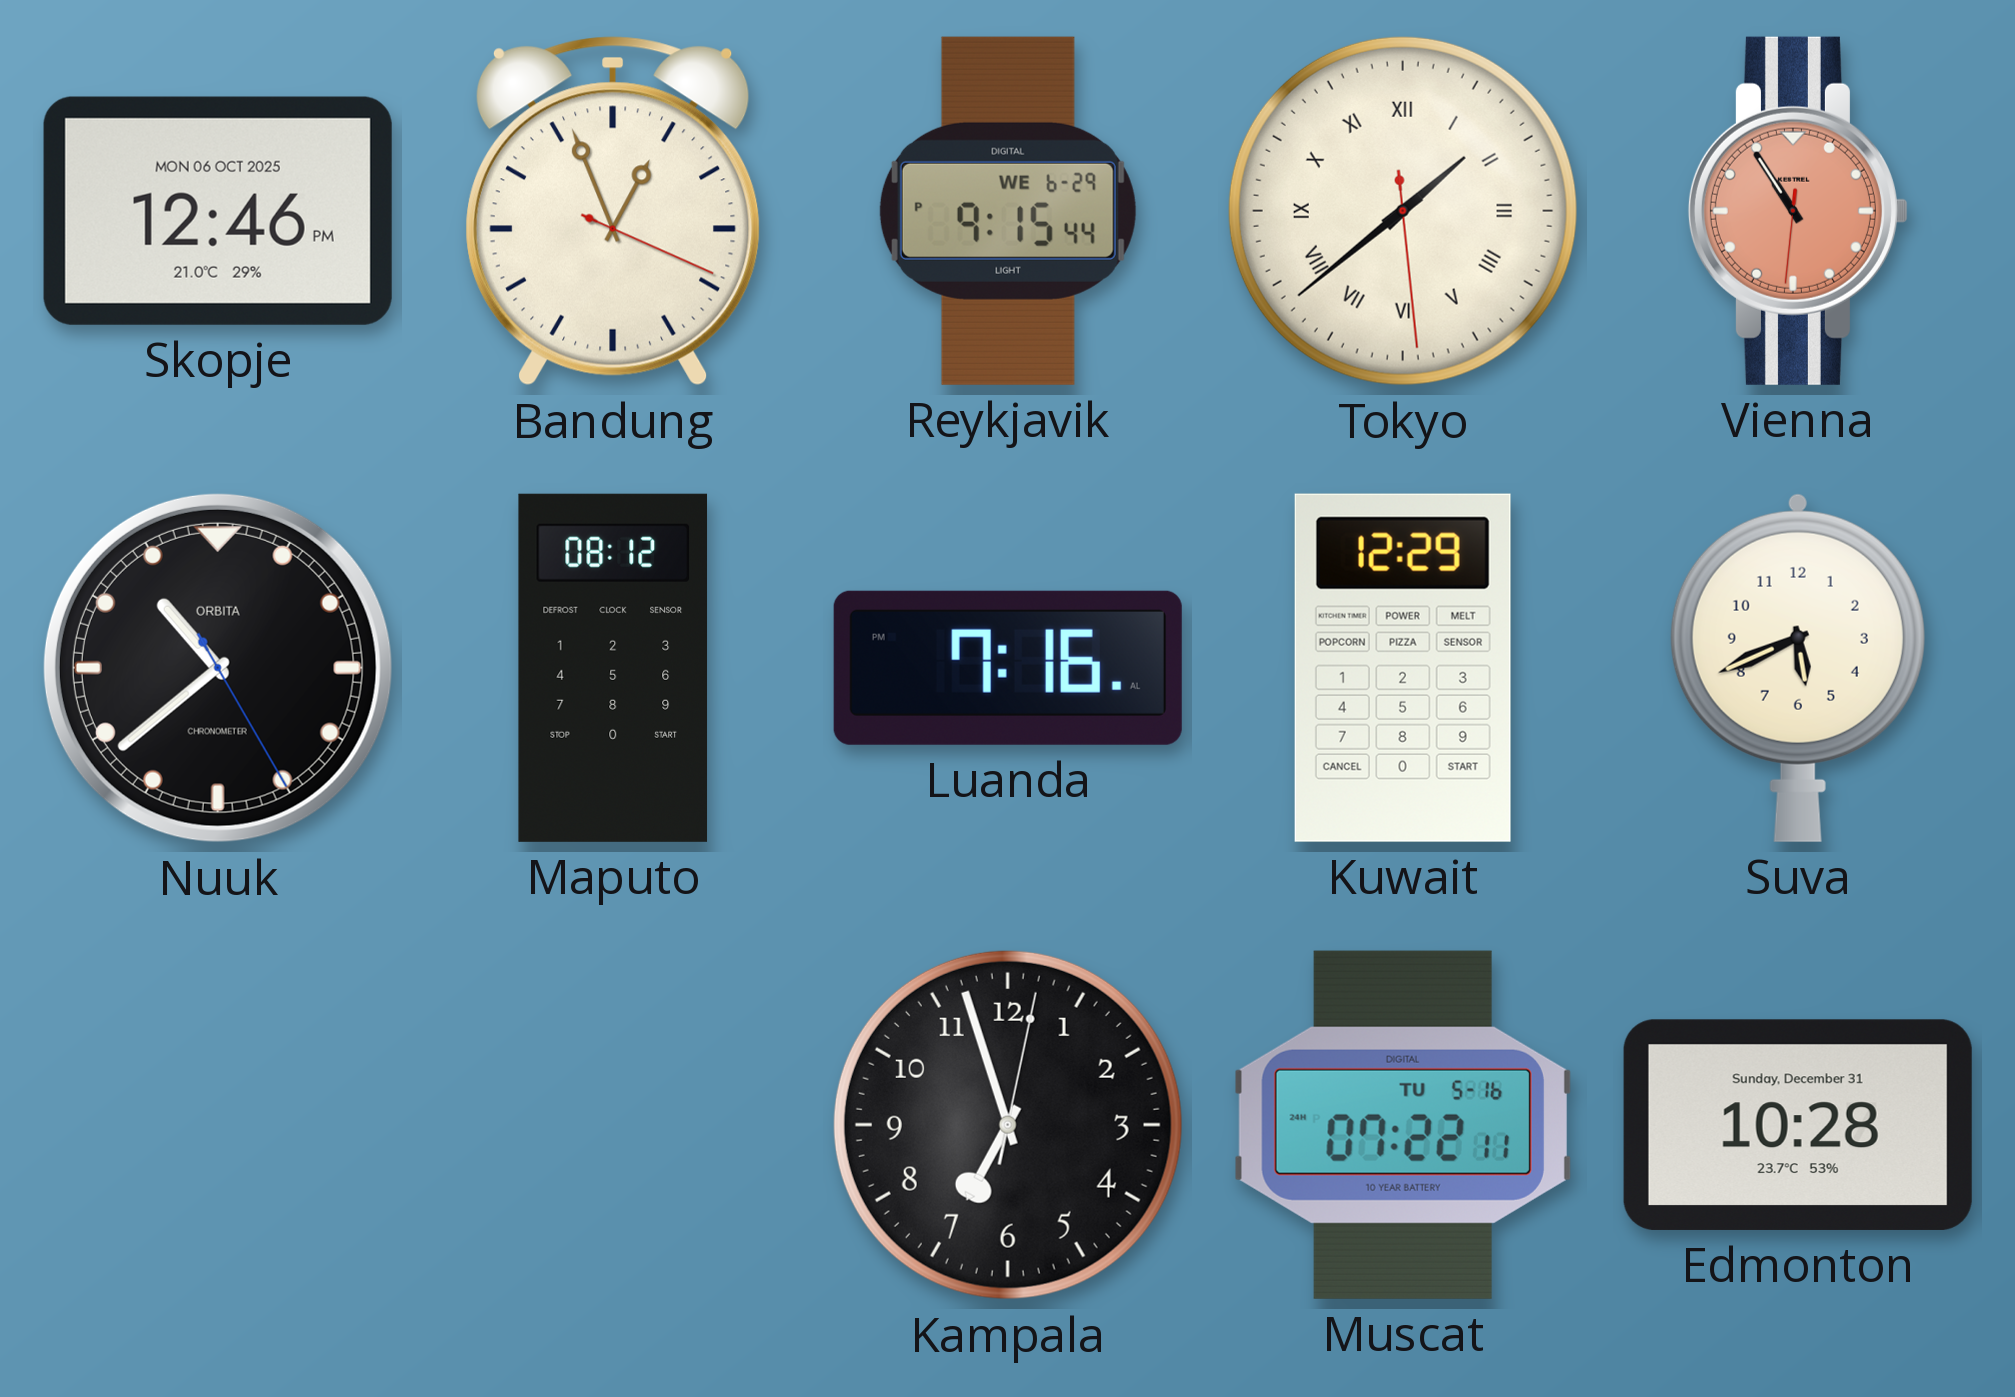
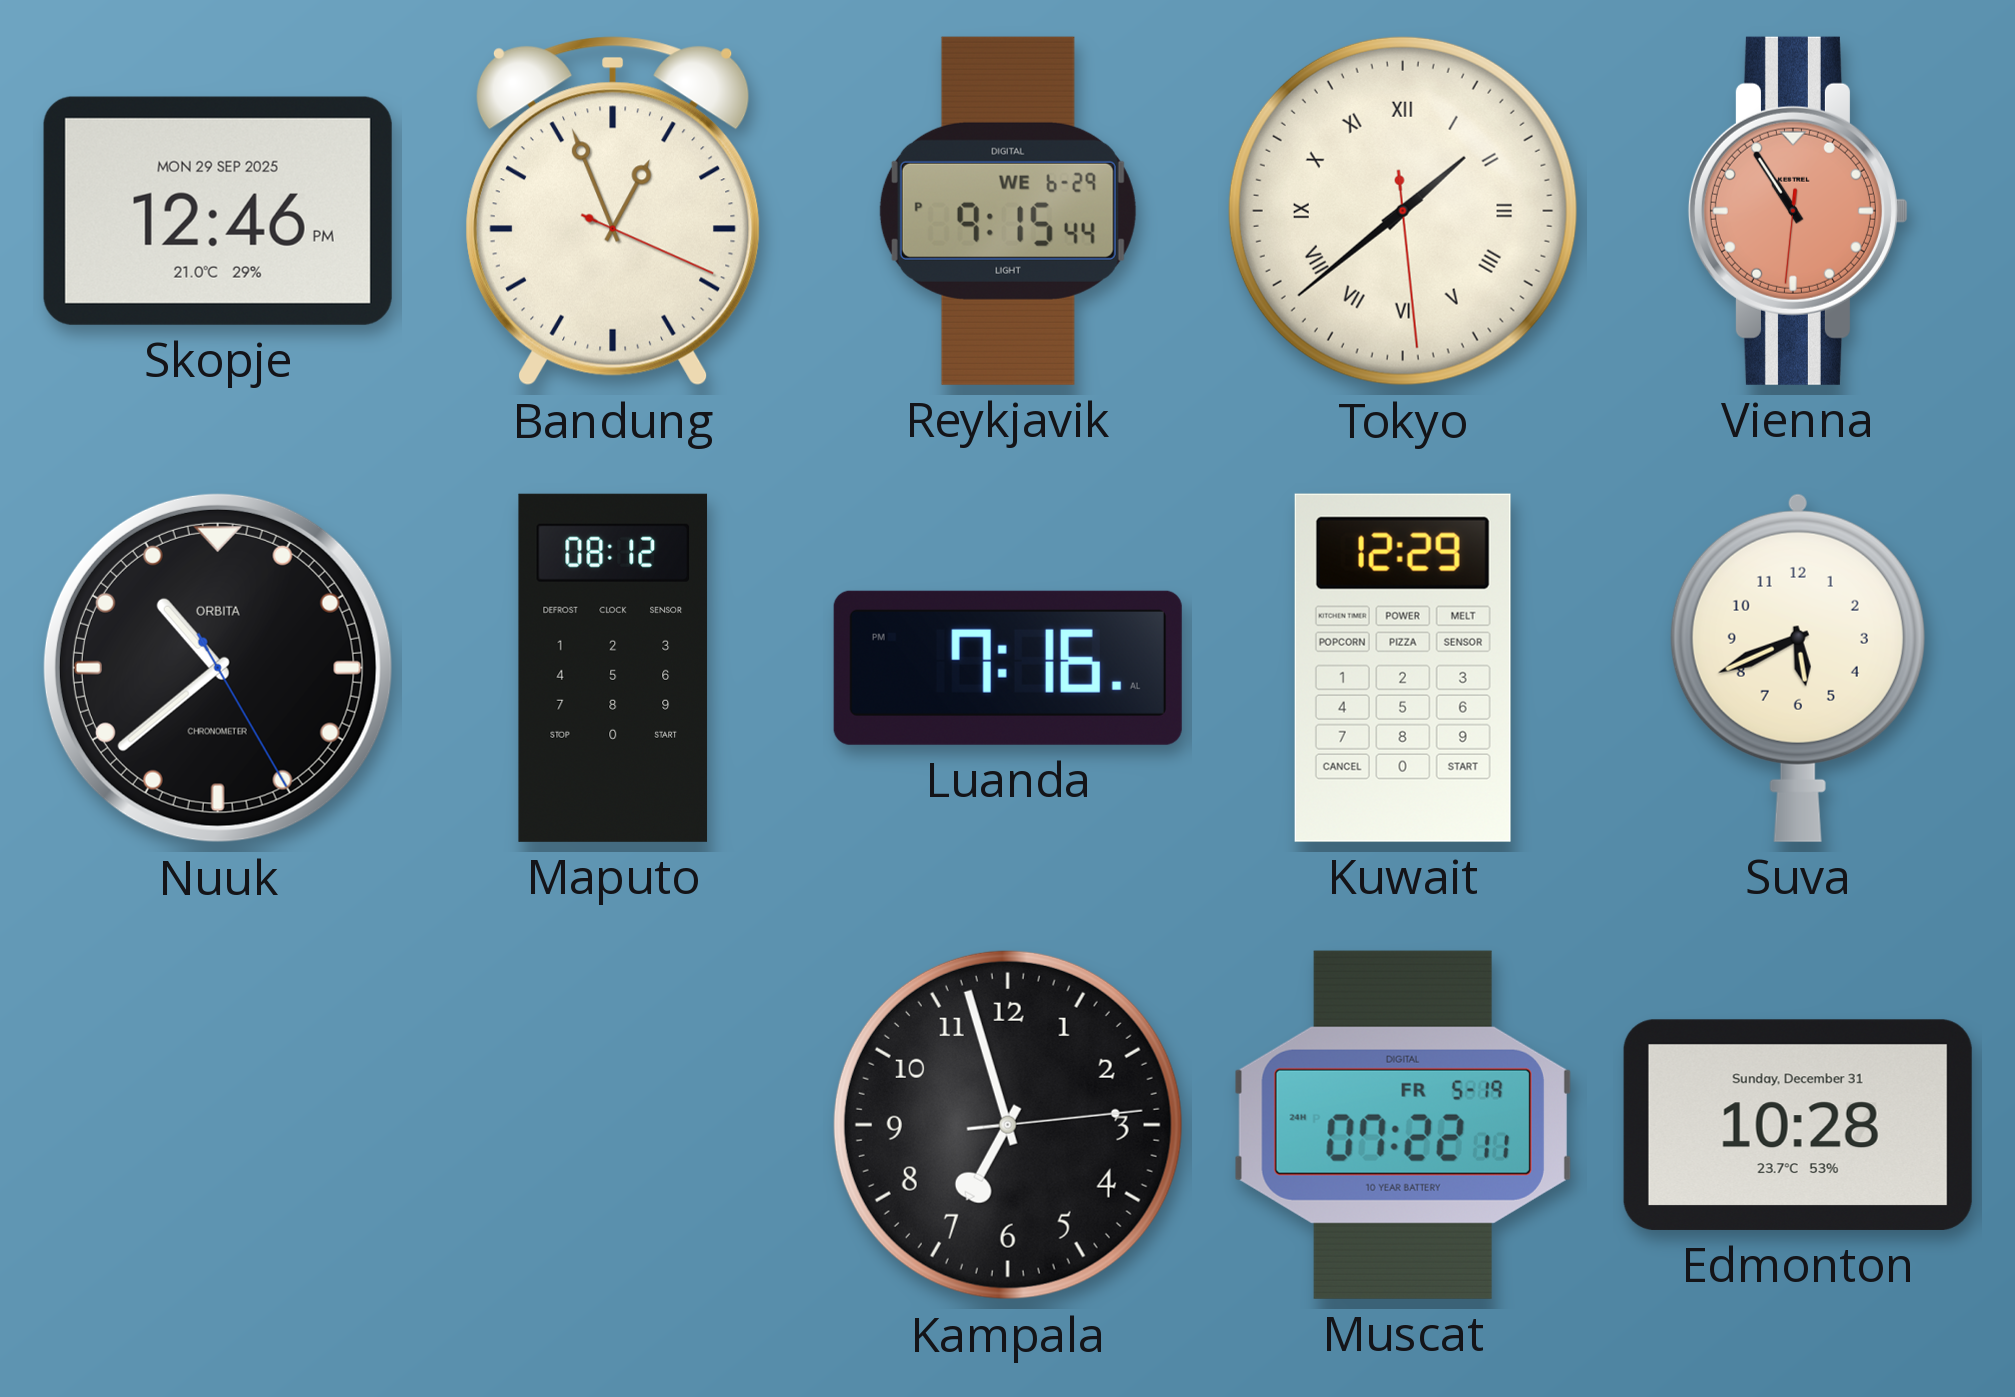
Skopje date: MON 06 OCT 2025 -> MON 29 SEP 2025
Kampala: 6:57:02 -> 6:57:14
Muscat date: TU 5-16 -> FR 5-19
